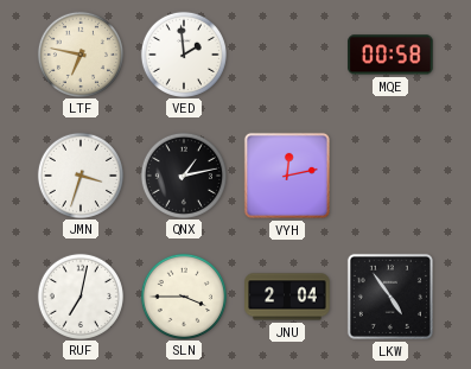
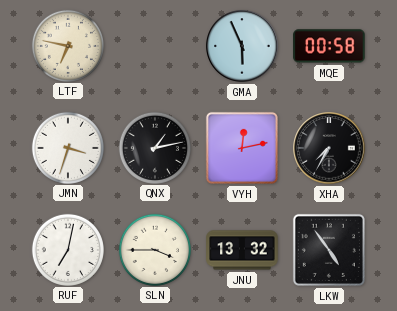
VED: 1:59 -> none
GMA: none -> 5:56
XHA: none -> 7:35
JNU: 2:04 -> 13:32
